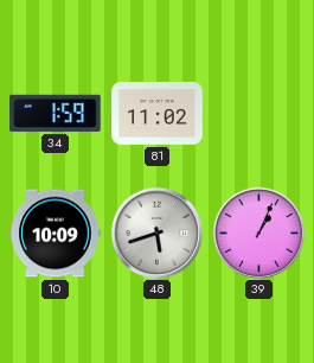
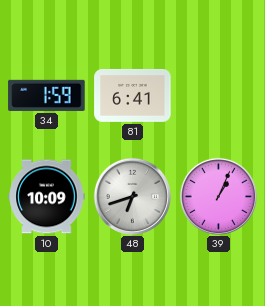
81: 11:02 -> 6:41
48: 5:42 -> 6:42
